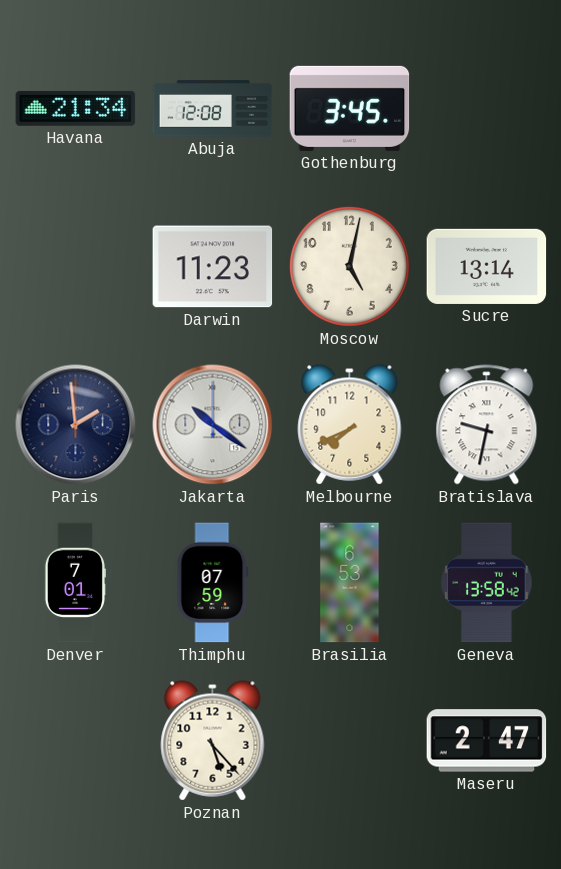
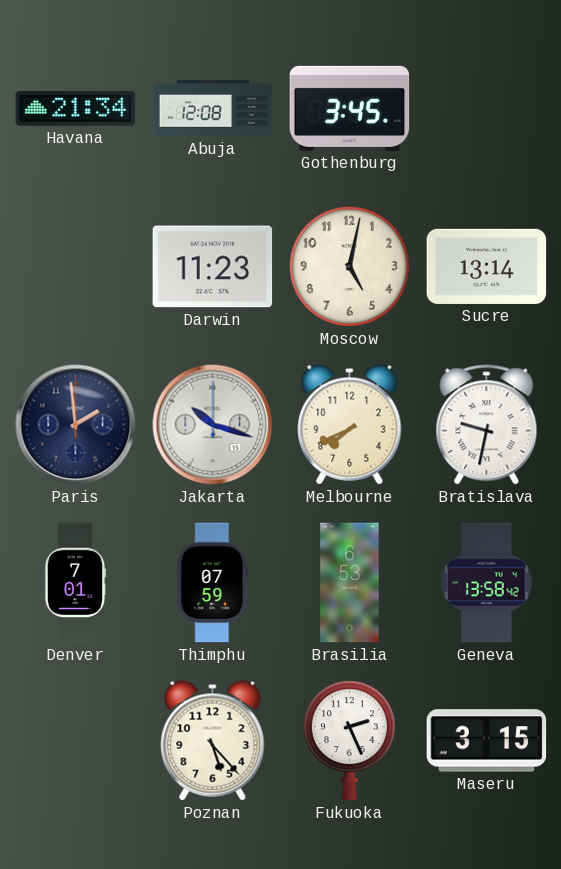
Jakarta: 10:21 -> 10:18
Fukuoka: none -> 2:26
Maseru: 2:47 -> 3:15
